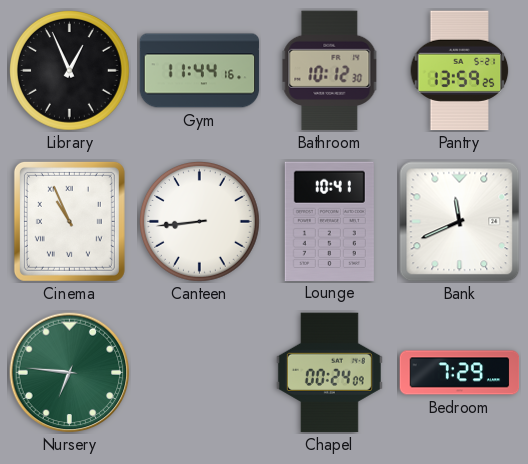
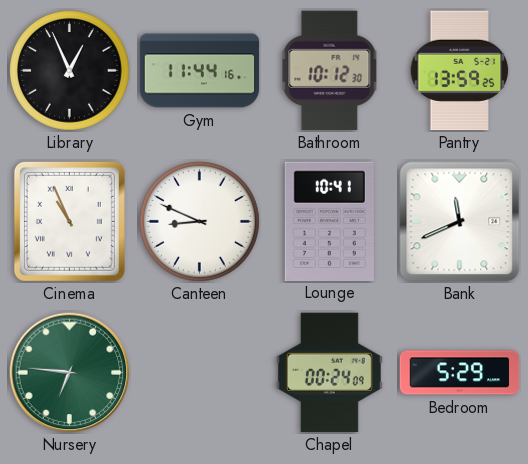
Canteen: 8:44 -> 8:49
Bedroom: 7:29 -> 5:29
